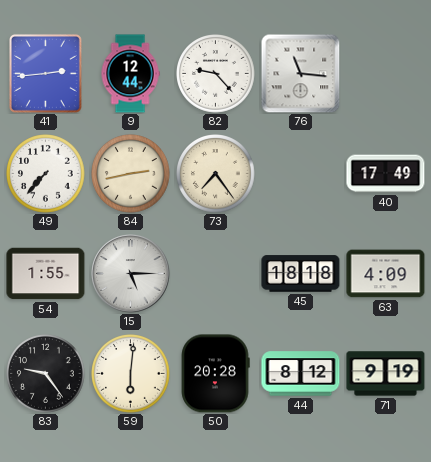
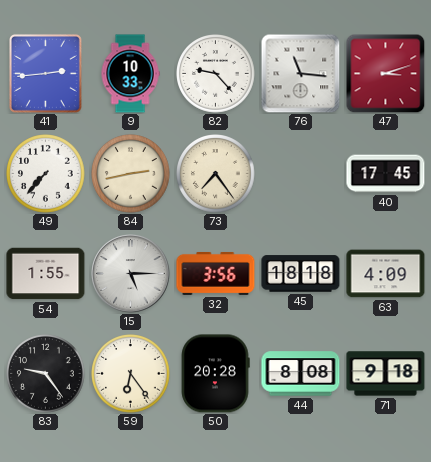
9: 12:44 -> 10:33
47: none -> 3:12
40: 17:49 -> 17:45
32: none -> 3:56
59: 6:01 -> 6:24
44: 8:12 -> 8:08
71: 9:19 -> 9:18
